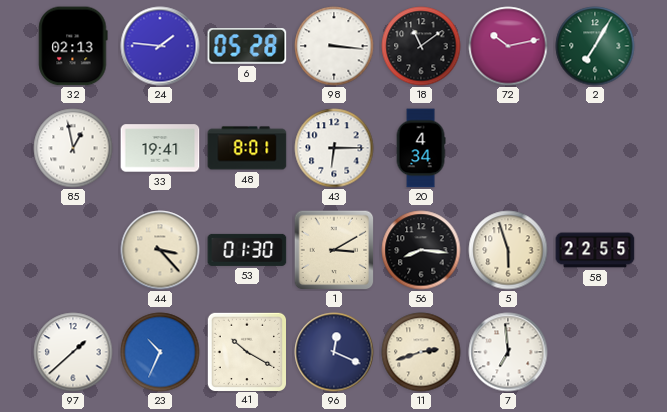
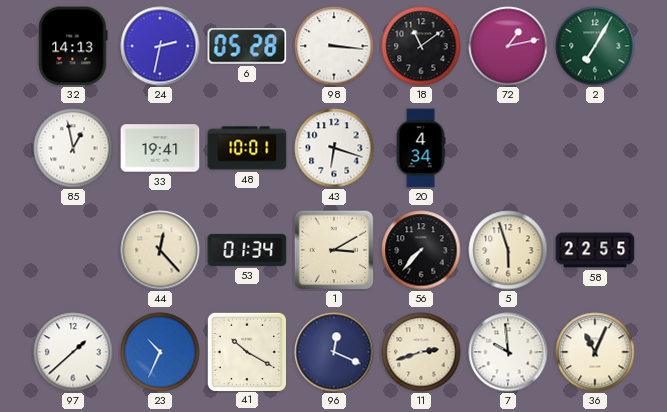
32: 02:13 -> 14:13
24: 1:46 -> 2:32
72: 10:13 -> 1:13
48: 8:01 -> 10:01
43: 6:15 -> 6:18
44: 3:23 -> 12:23
53: 01:30 -> 01:34
56: 8:16 -> 7:37
7: 6:59 -> 9:59
36: none -> 11:04
